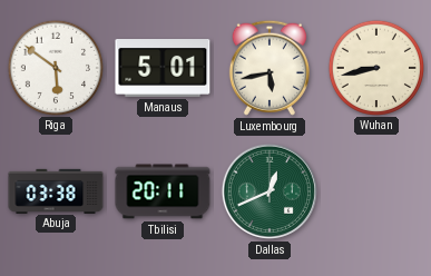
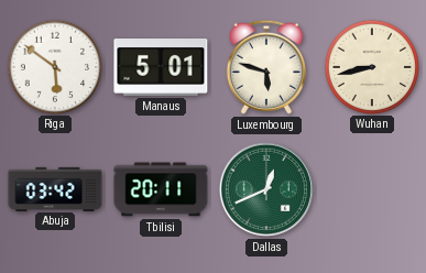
Luxembourg: 5:43 -> 5:48
Abuja: 03:38 -> 03:42
